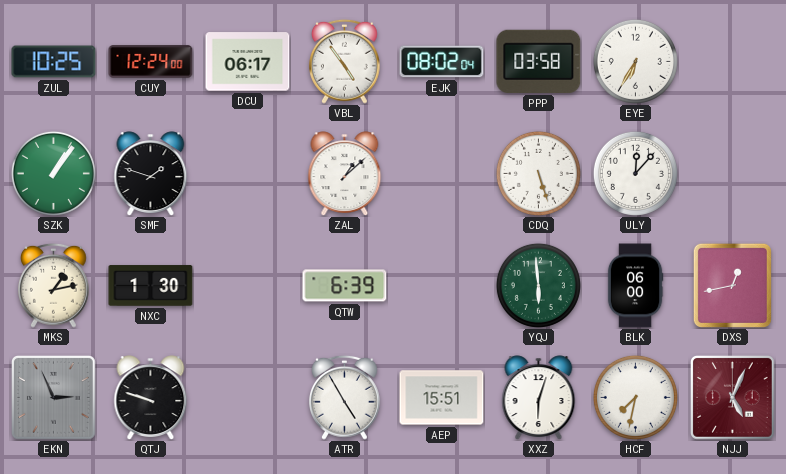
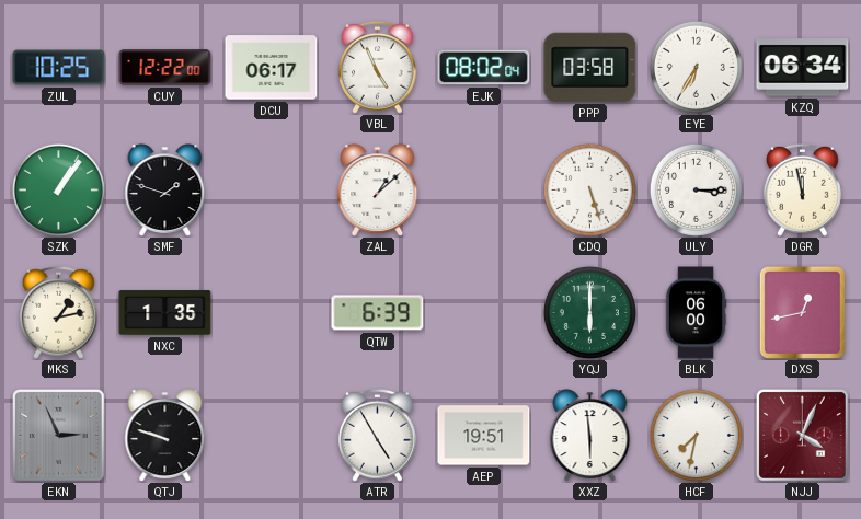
CUY: 12:24 -> 12:22
VBL: 4:54 -> 4:56
KZQ: none -> 06:34
ULY: 12:07 -> 3:15
DGR: none -> 11:58
NXC: 1:30 -> 1:35
YQJ: 5:59 -> 6:00
AEP: 15:51 -> 19:51
XXZ: 6:03 -> 5:59
NJJ: 5:04 -> 4:04
